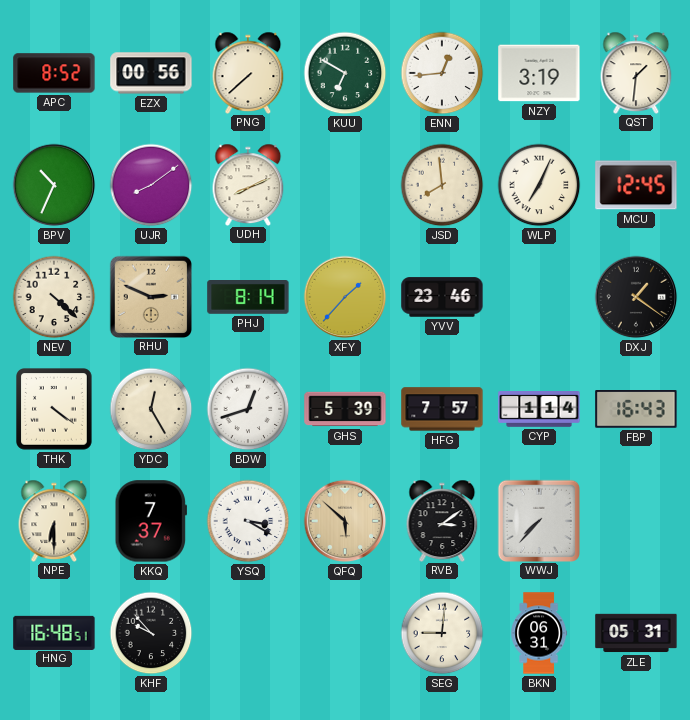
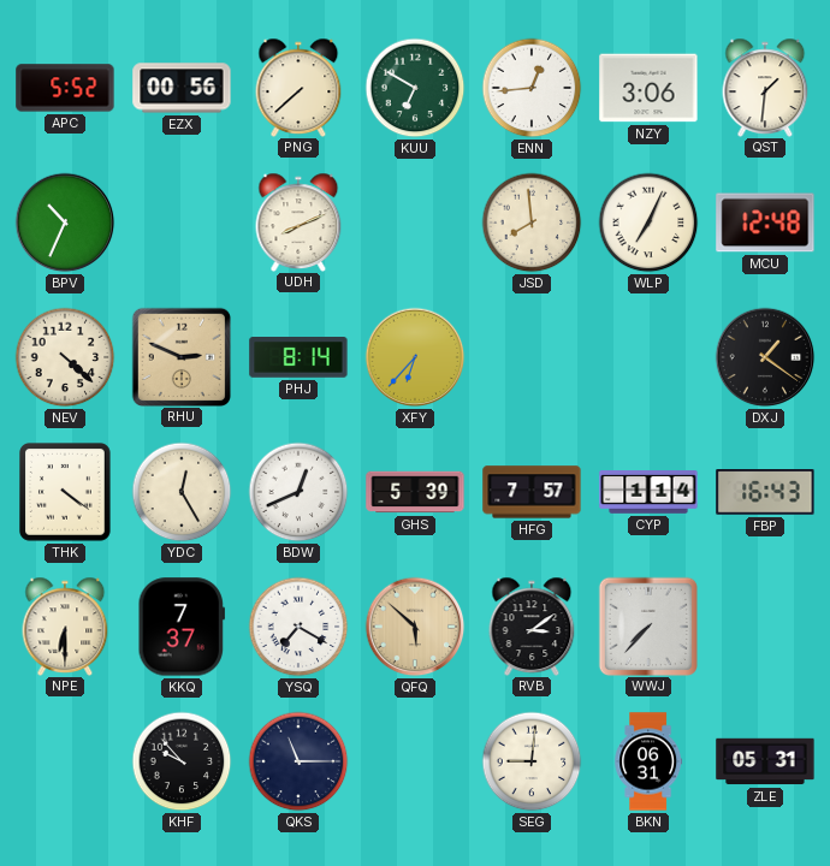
APC: 8:52 -> 5:52
NZY: 3:19 -> 3:06
UJR: 8:09 -> none
MCU: 12:45 -> 12:48
XFY: 1:37 -> 6:37
YVV: 23:46 -> none
BDW: 12:42 -> 12:41
YSQ: 3:20 -> 7:20
HNG: 16:48 -> none
QKS: none -> 11:15
